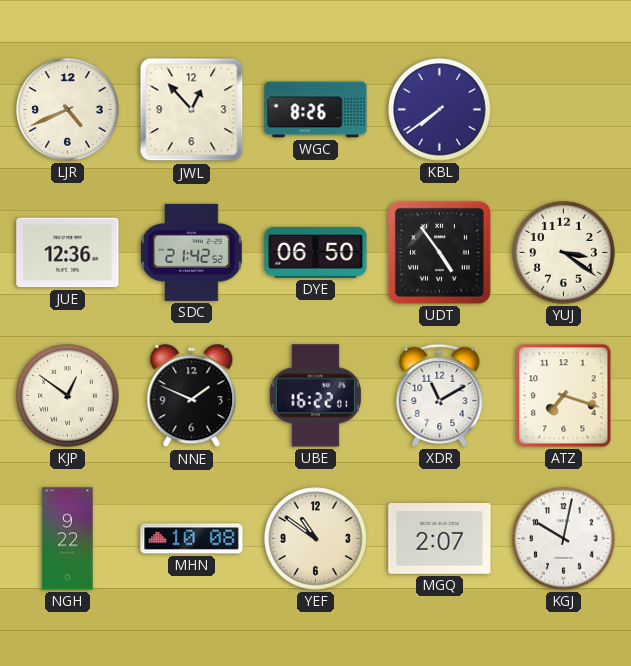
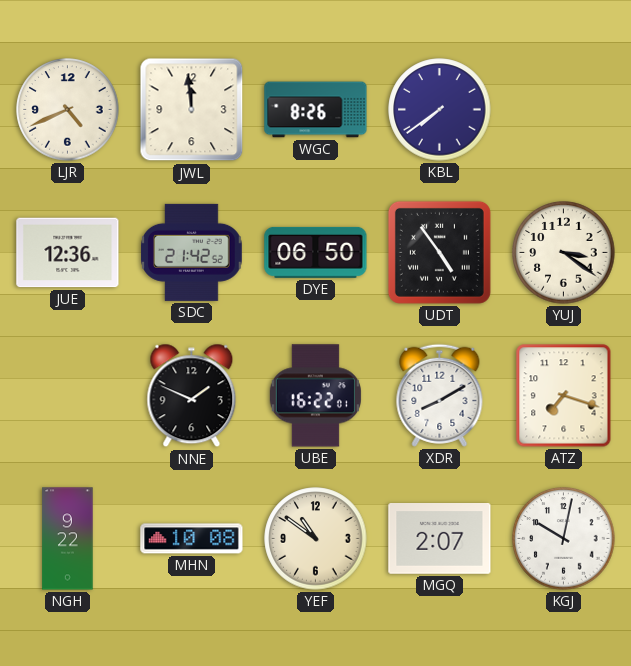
JWL: 12:53 -> 11:59
KJP: 12:51 -> none
XDR: 11:10 -> 8:10
